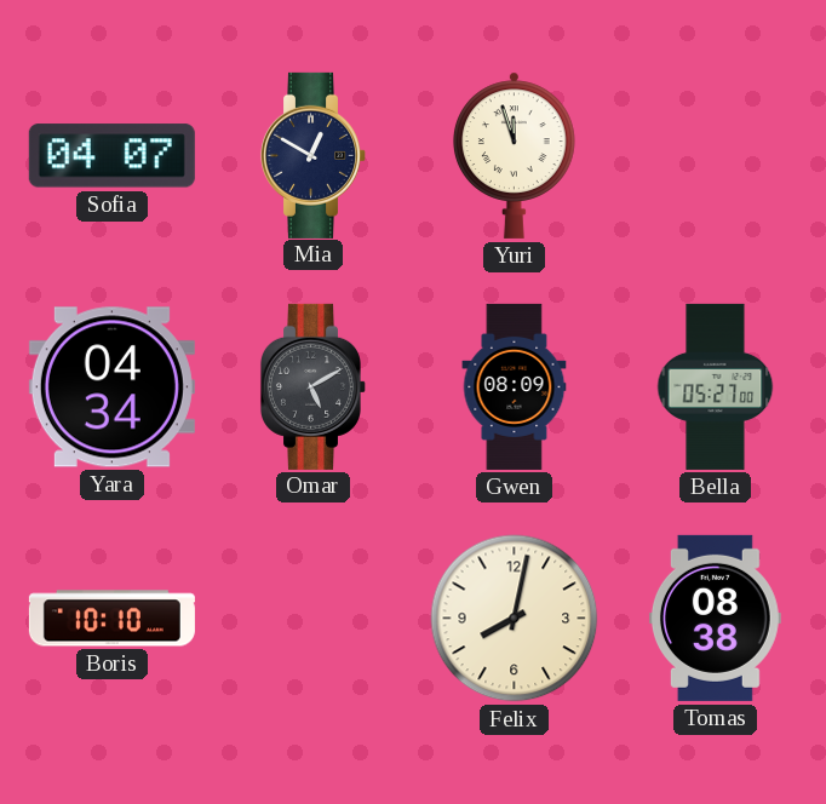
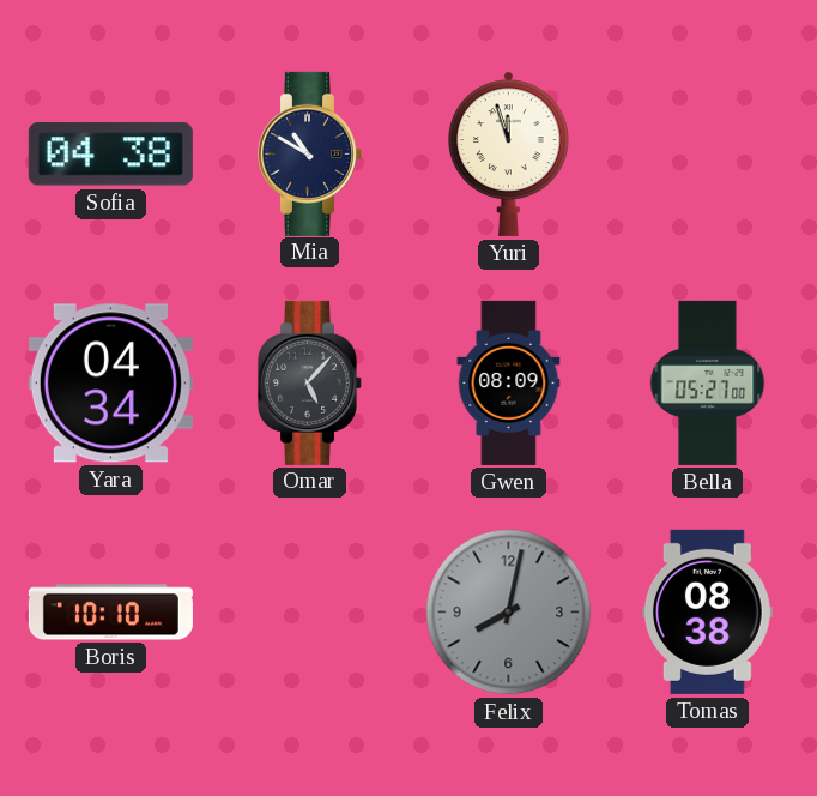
Sofia: 04:07 -> 04:38
Mia: 12:50 -> 10:50
Omar: 5:10 -> 5:07
Felix dial: cream -> grey
